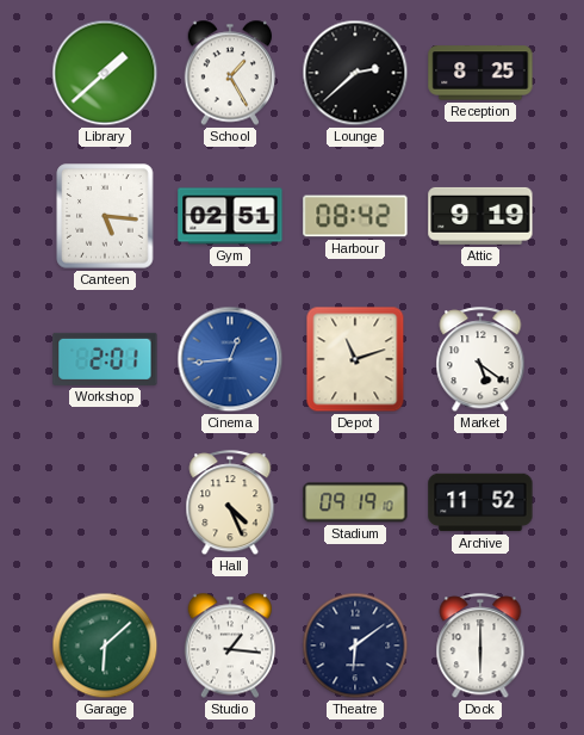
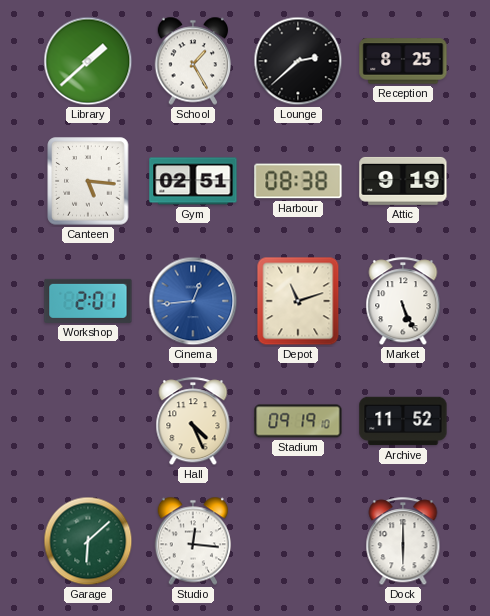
Harbour: 08:42 -> 08:38
Market: 5:21 -> 5:26
Studio: 1:16 -> 12:16
Theatre: 6:09 -> none
